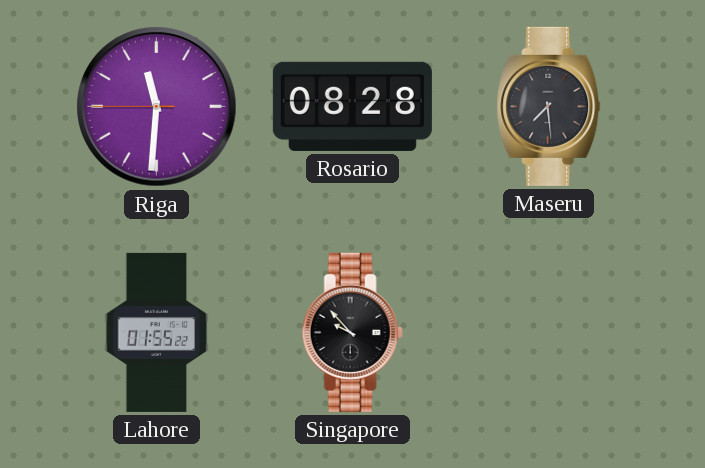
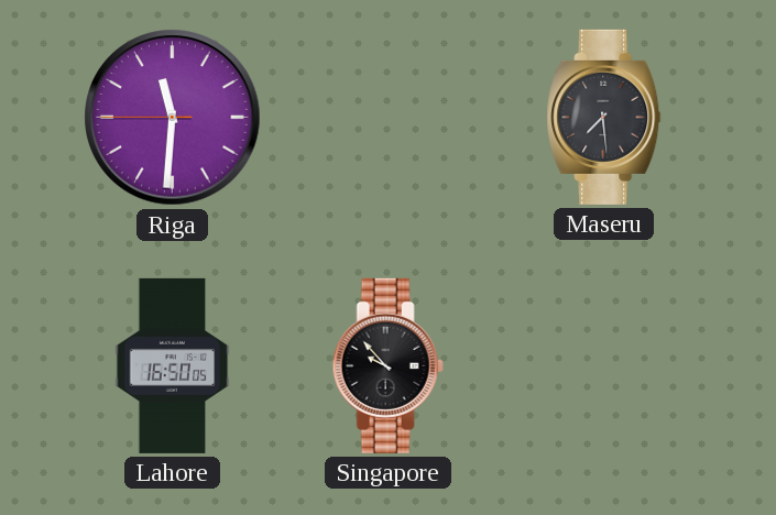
Rosario: 08:28 -> none
Lahore: 01:55 -> 16:50
